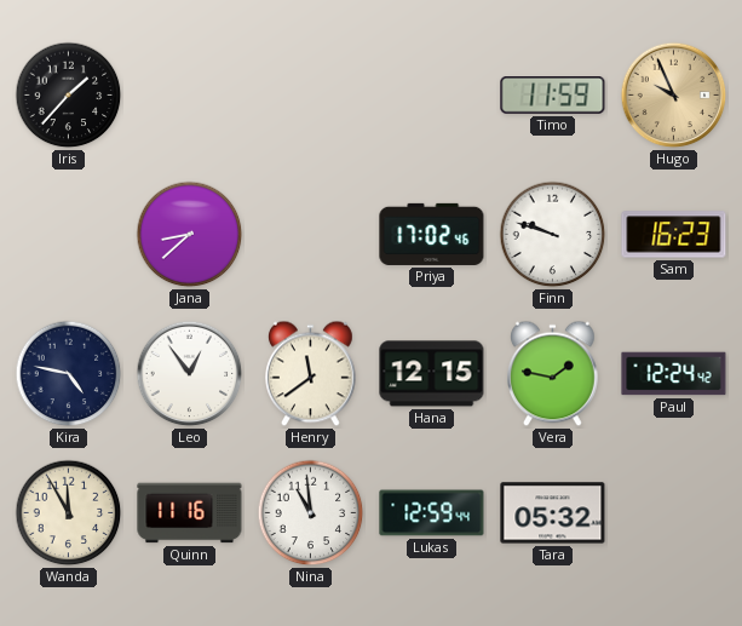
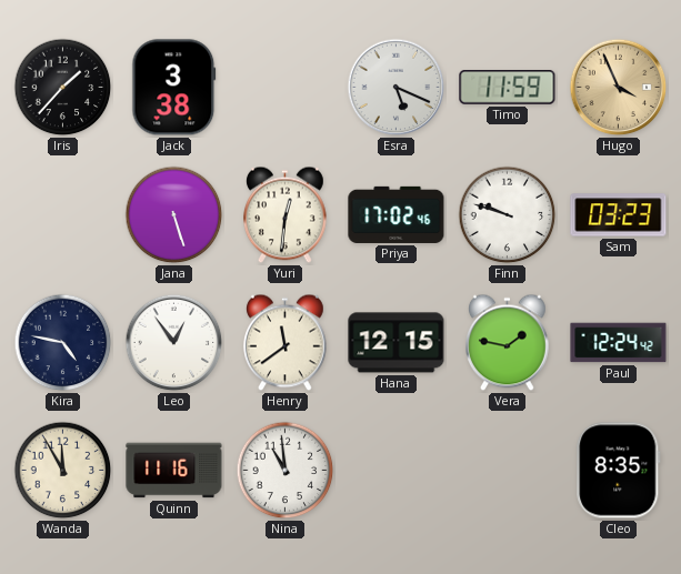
Jack: none -> 3:38
Esra: none -> 5:19
Hugo: 9:56 -> 3:56
Jana: 8:38 -> 5:27
Yuri: none -> 12:31
Sam: 16:23 -> 03:23
Lukas: 12:59 -> none
Tara: 05:32 -> none
Cleo: none -> 8:35
